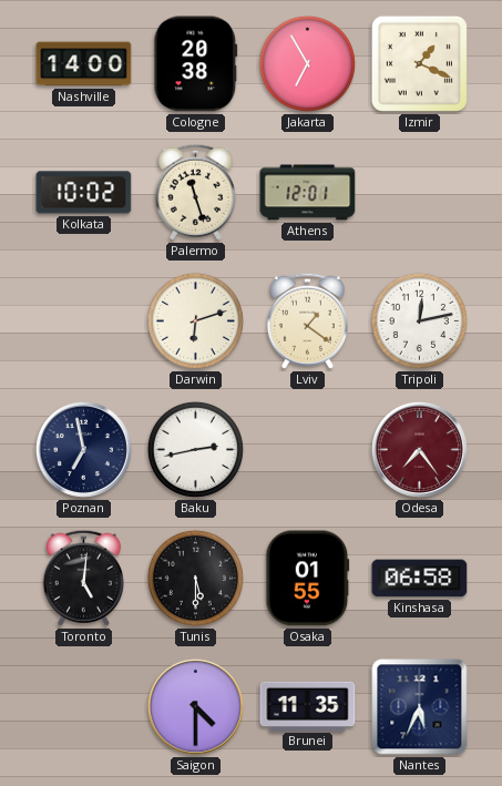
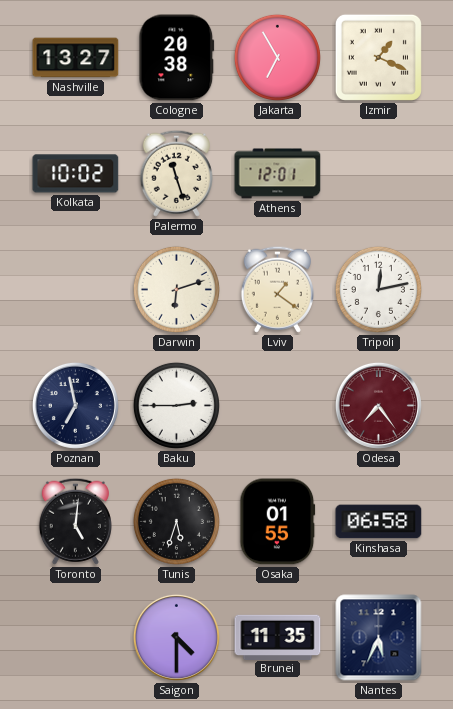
Nashville: 14:00 -> 13:27
Baku: 2:43 -> 2:45
Tunis: 5:30 -> 5:33
